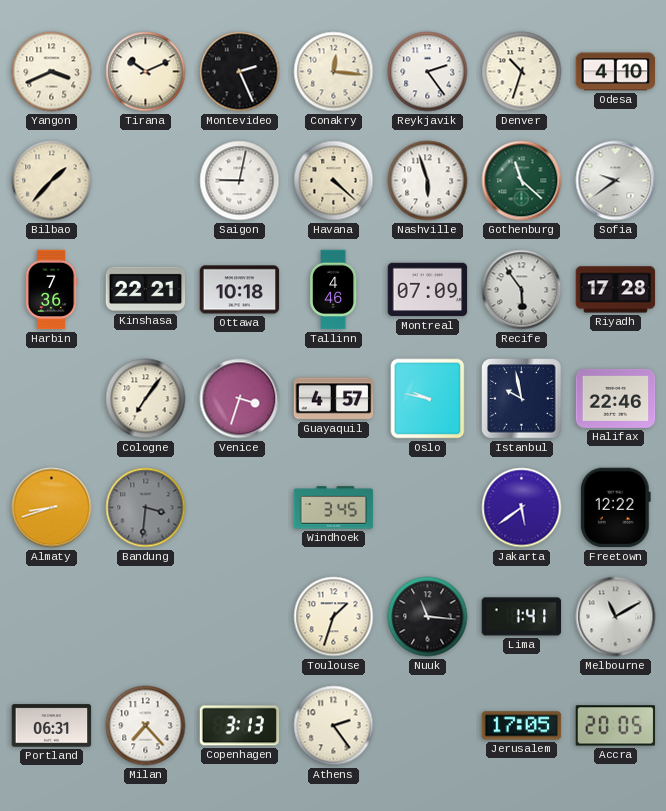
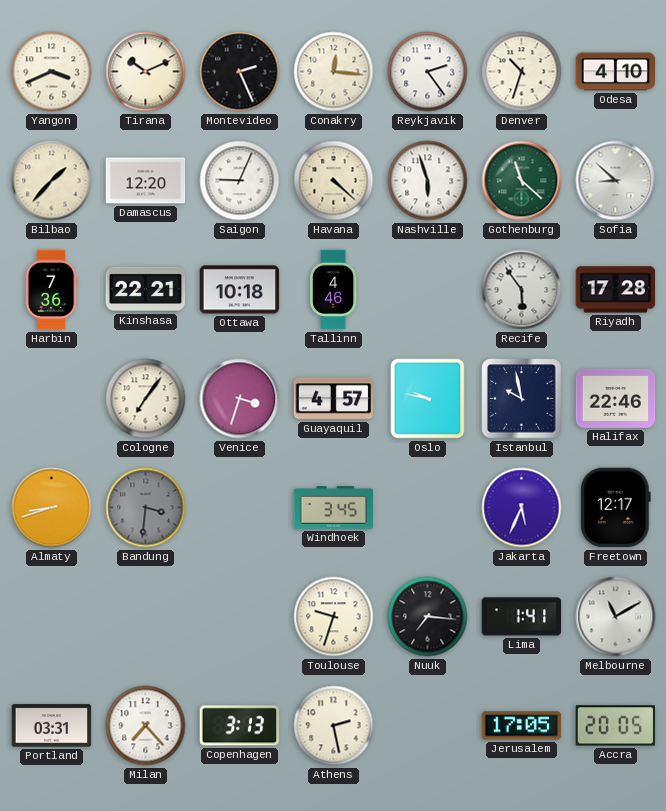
Damascus: none -> 12:20
Saigon: 9:02 -> 9:04
Sofia: 9:39 -> 8:52
Montreal: 07:09 -> none
Jakarta: 5:39 -> 5:34
Freetown: 12:22 -> 12:17
Toulouse: 1:33 -> 9:33
Nuuk: 11:16 -> 7:16
Portland: 06:31 -> 03:31
Athens: 2:24 -> 2:28
